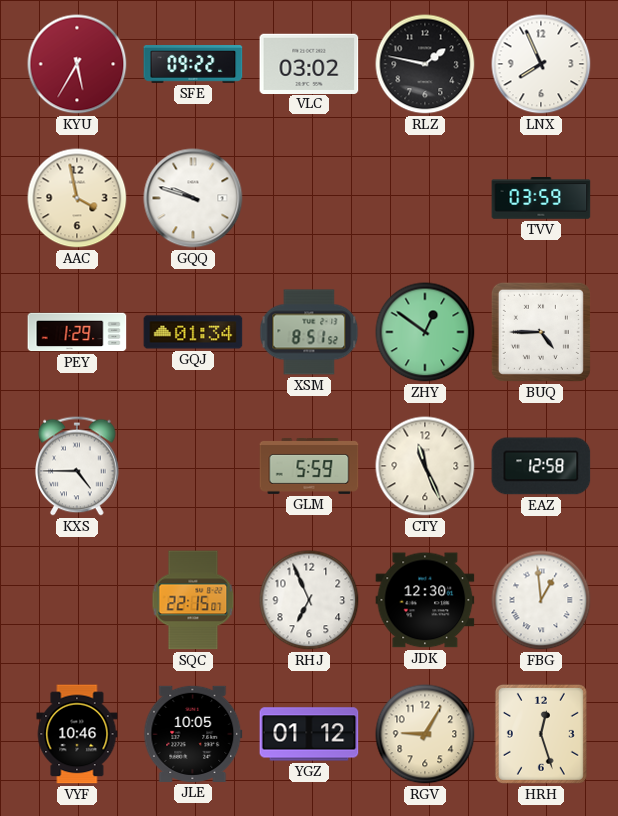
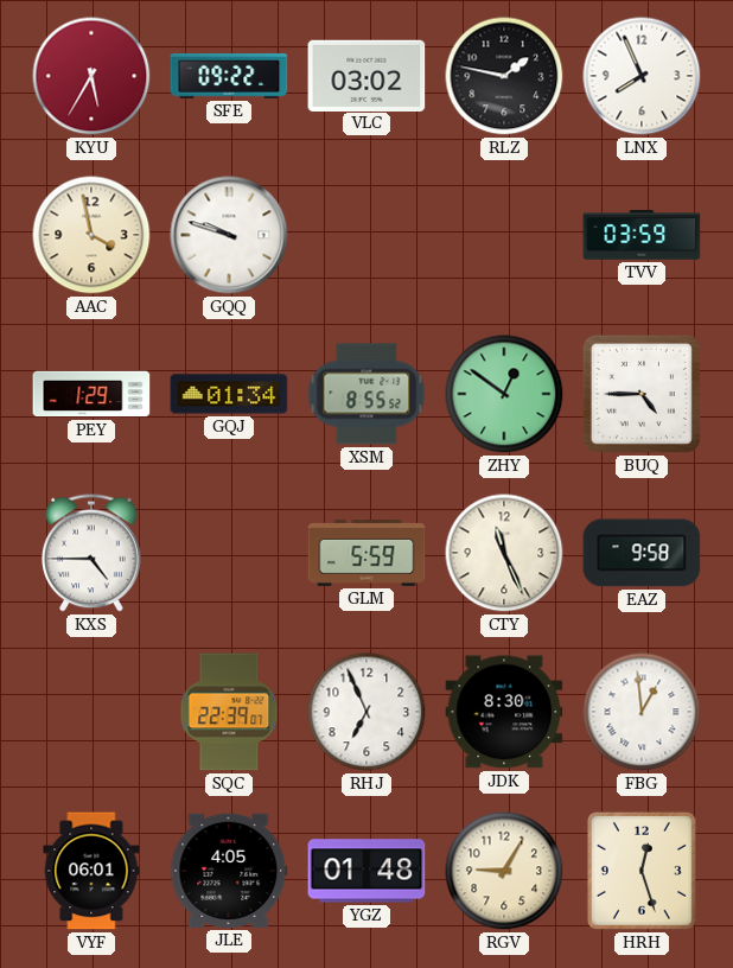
XSM: 8:51 -> 8:55
EAZ: 12:58 -> 9:58
SQC: 22:15 -> 22:39
JDK: 12:30 -> 8:30
VYF: 10:46 -> 06:01
JLE: 10:05 -> 4:05
YGZ: 01:12 -> 01:48
